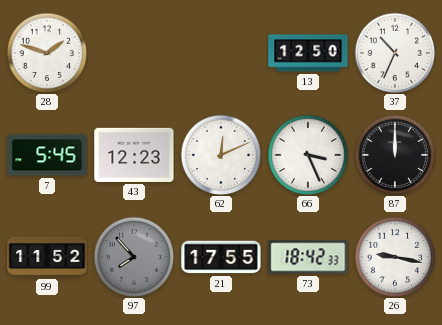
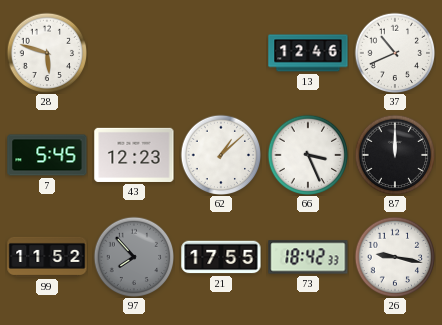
28: 1:48 -> 5:48
13: 12:50 -> 12:46
37: 10:34 -> 10:41
62: 12:11 -> 1:08
